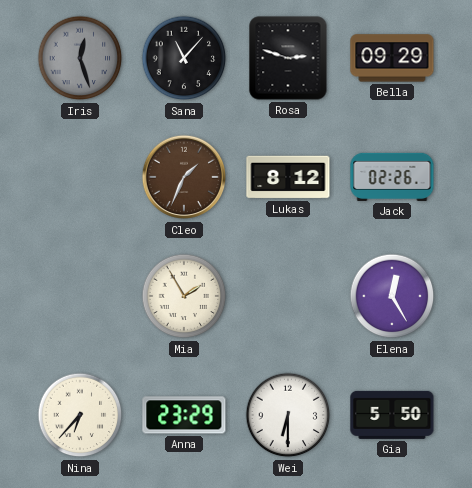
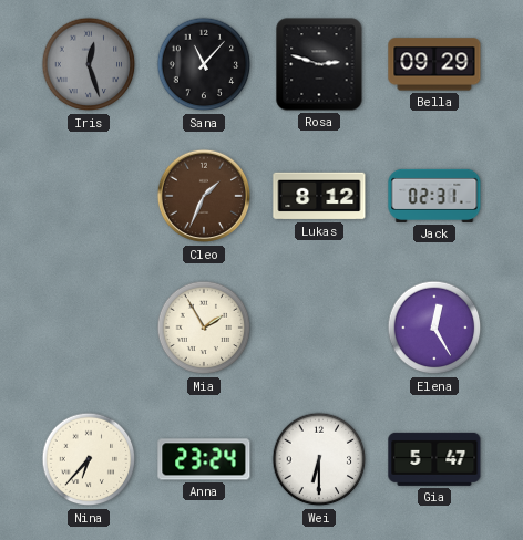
Jack: 02:26 -> 02:31
Anna: 23:29 -> 23:24
Gia: 5:50 -> 5:47
